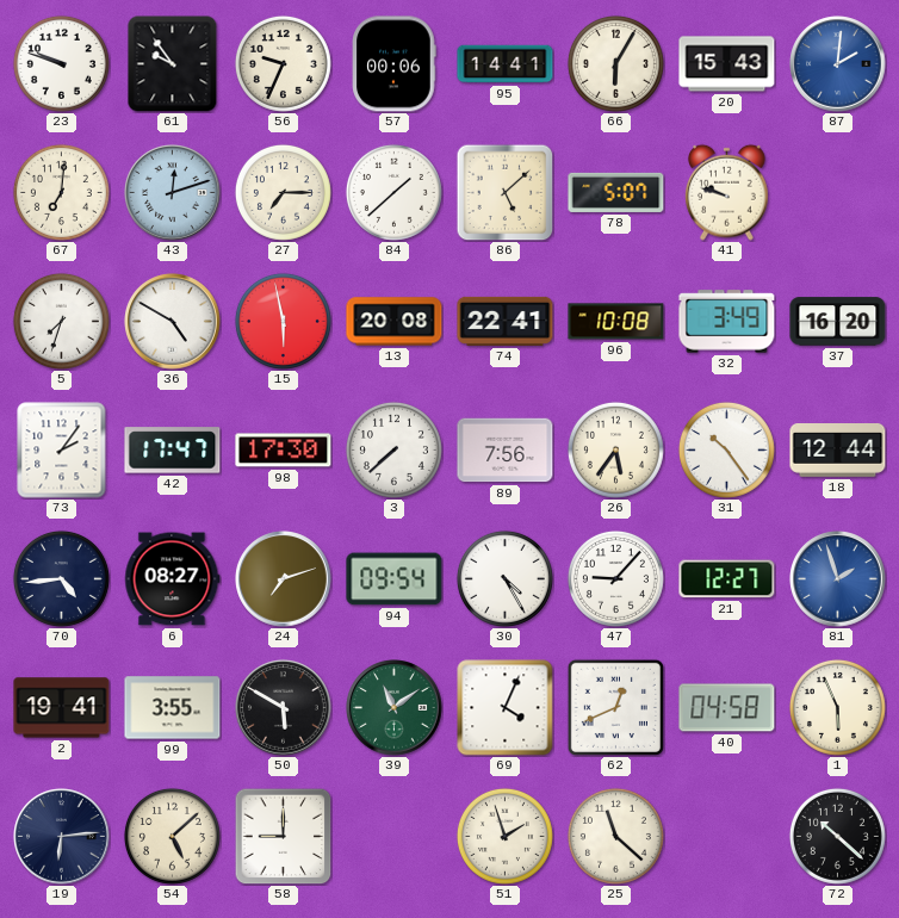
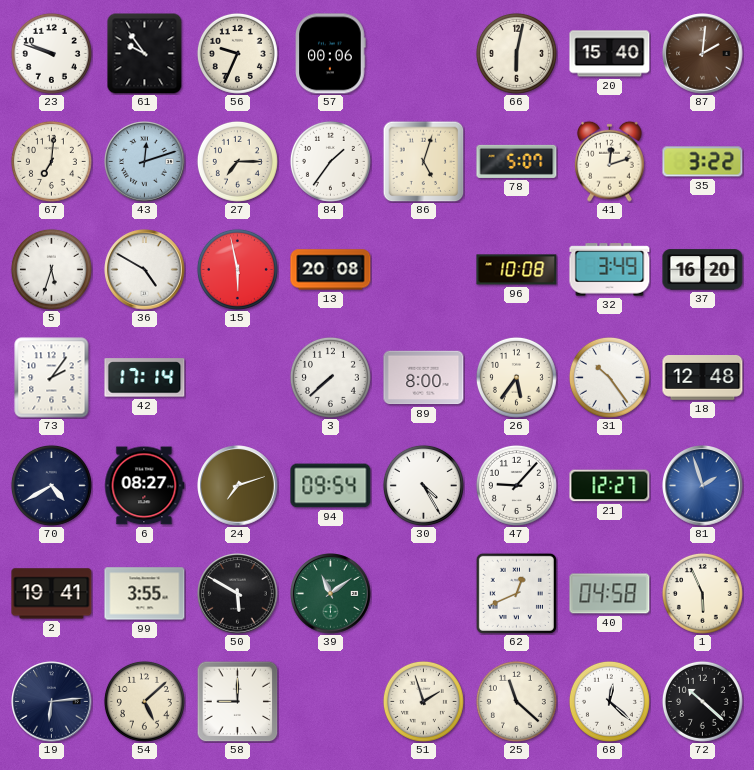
95: 14:41 -> none
66: 6:05 -> 6:02
20: 15:43 -> 15:40
87 dial: blue -> brown
84: 1:38 -> 1:36
86: 5:08 -> 5:03
41: 9:48 -> 12:12
35: none -> 3:22
5: 7:33 -> 5:33
74: 22:41 -> none
42: 17:47 -> 17:14
98: 17:30 -> none
89: 7:56 -> 8:00
18: 12:44 -> 12:48
70: 4:44 -> 4:40
69: 4:04 -> none
68: none -> 12:22
